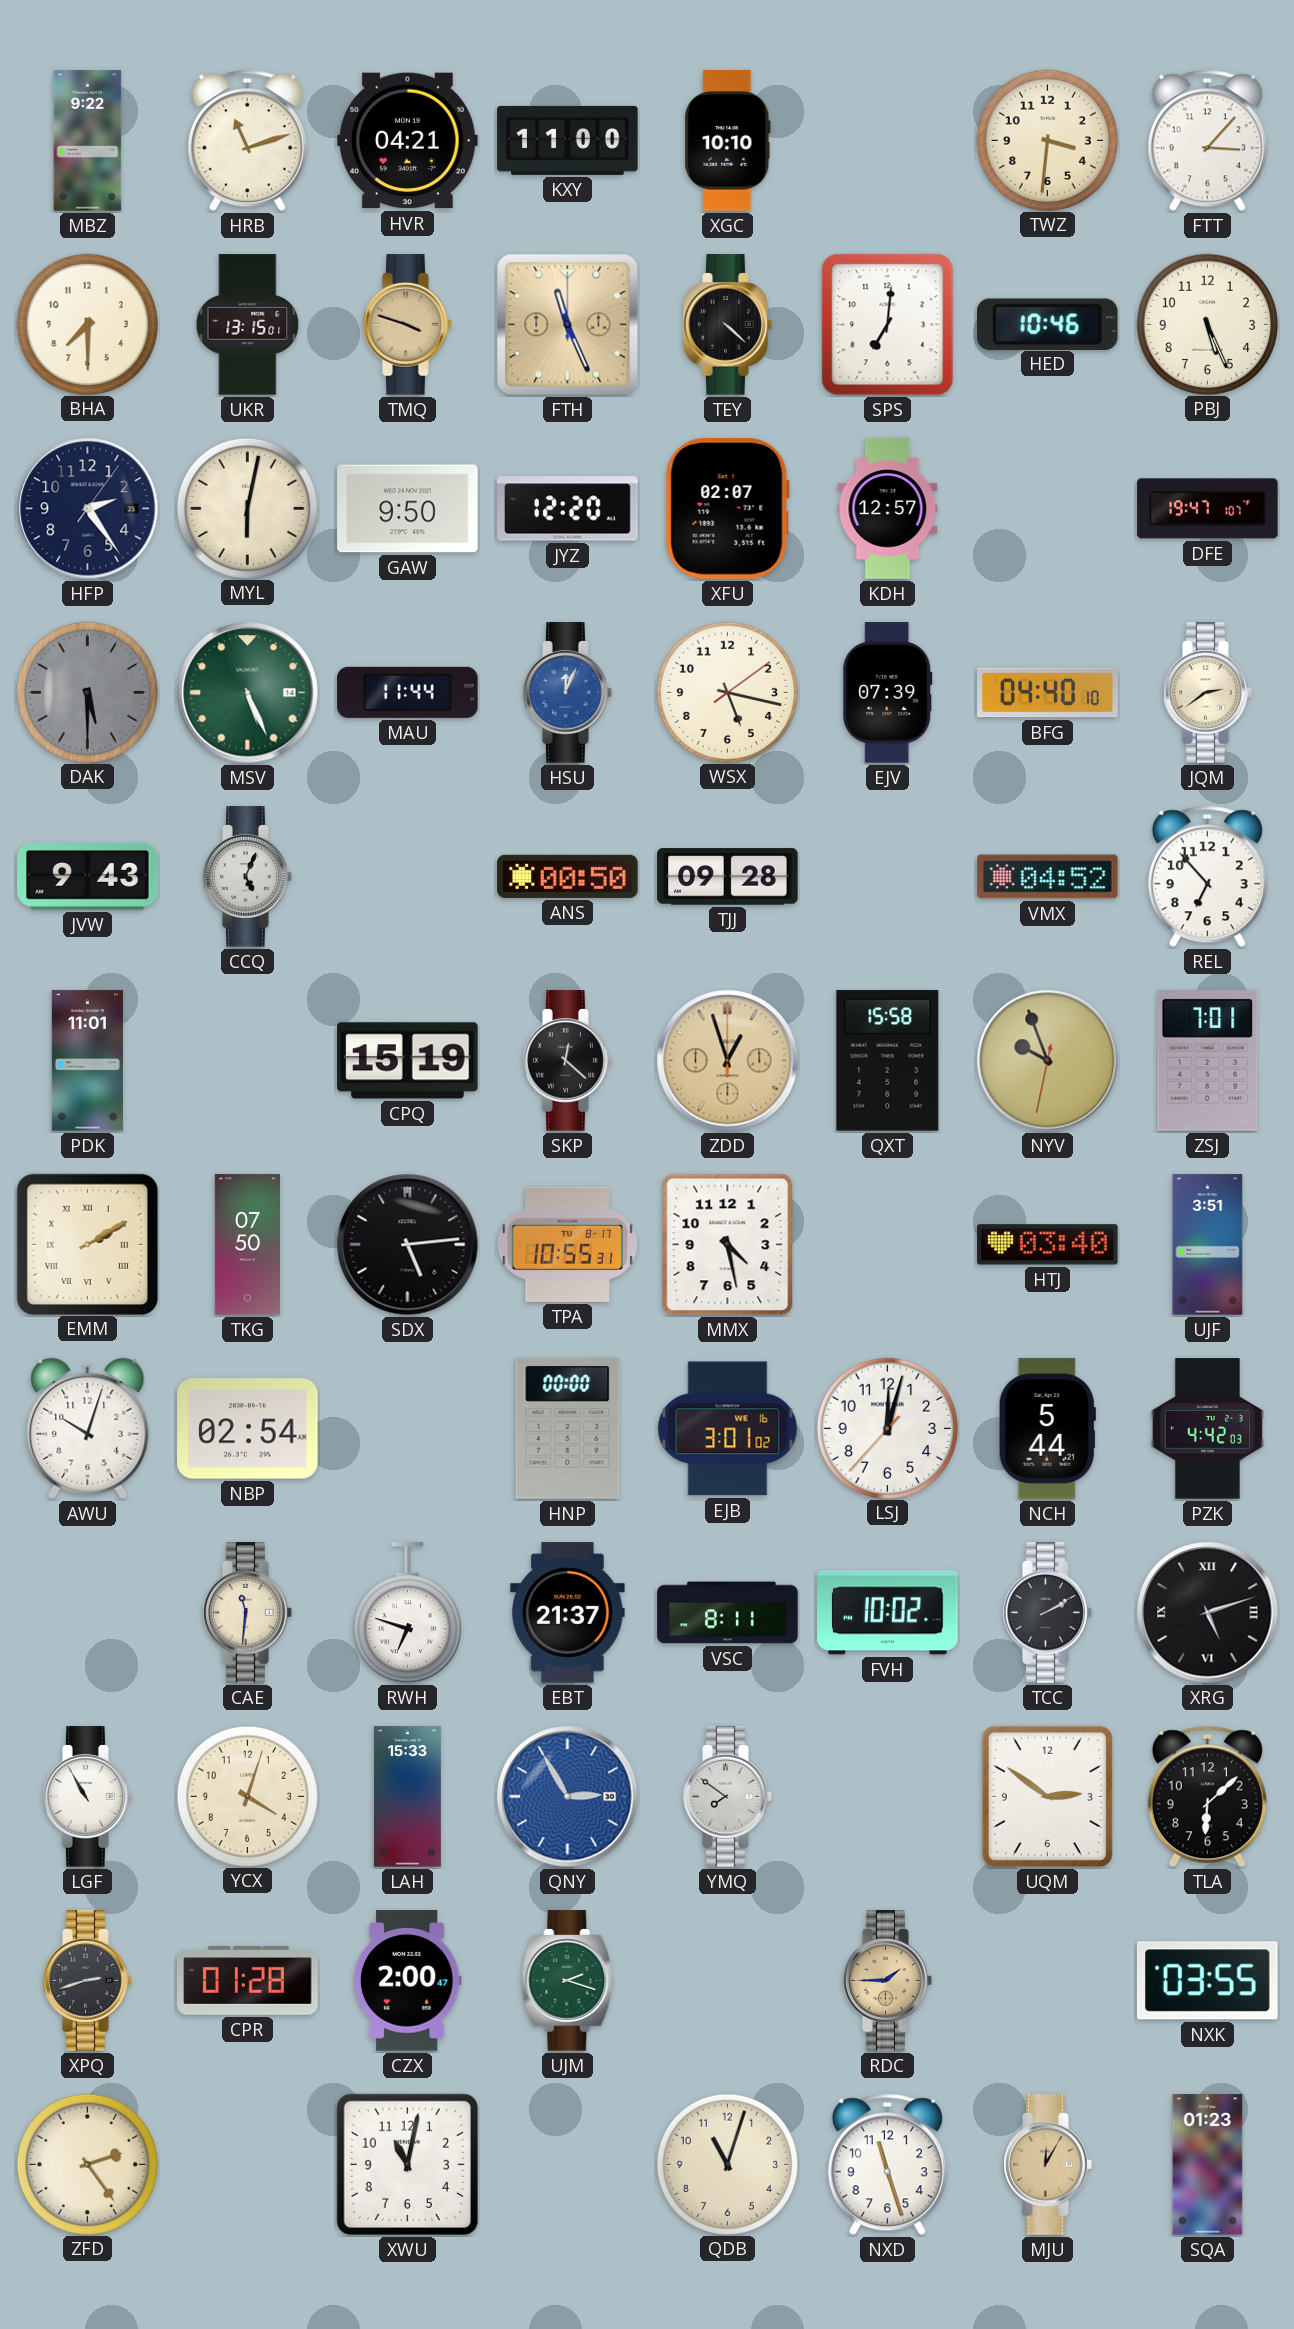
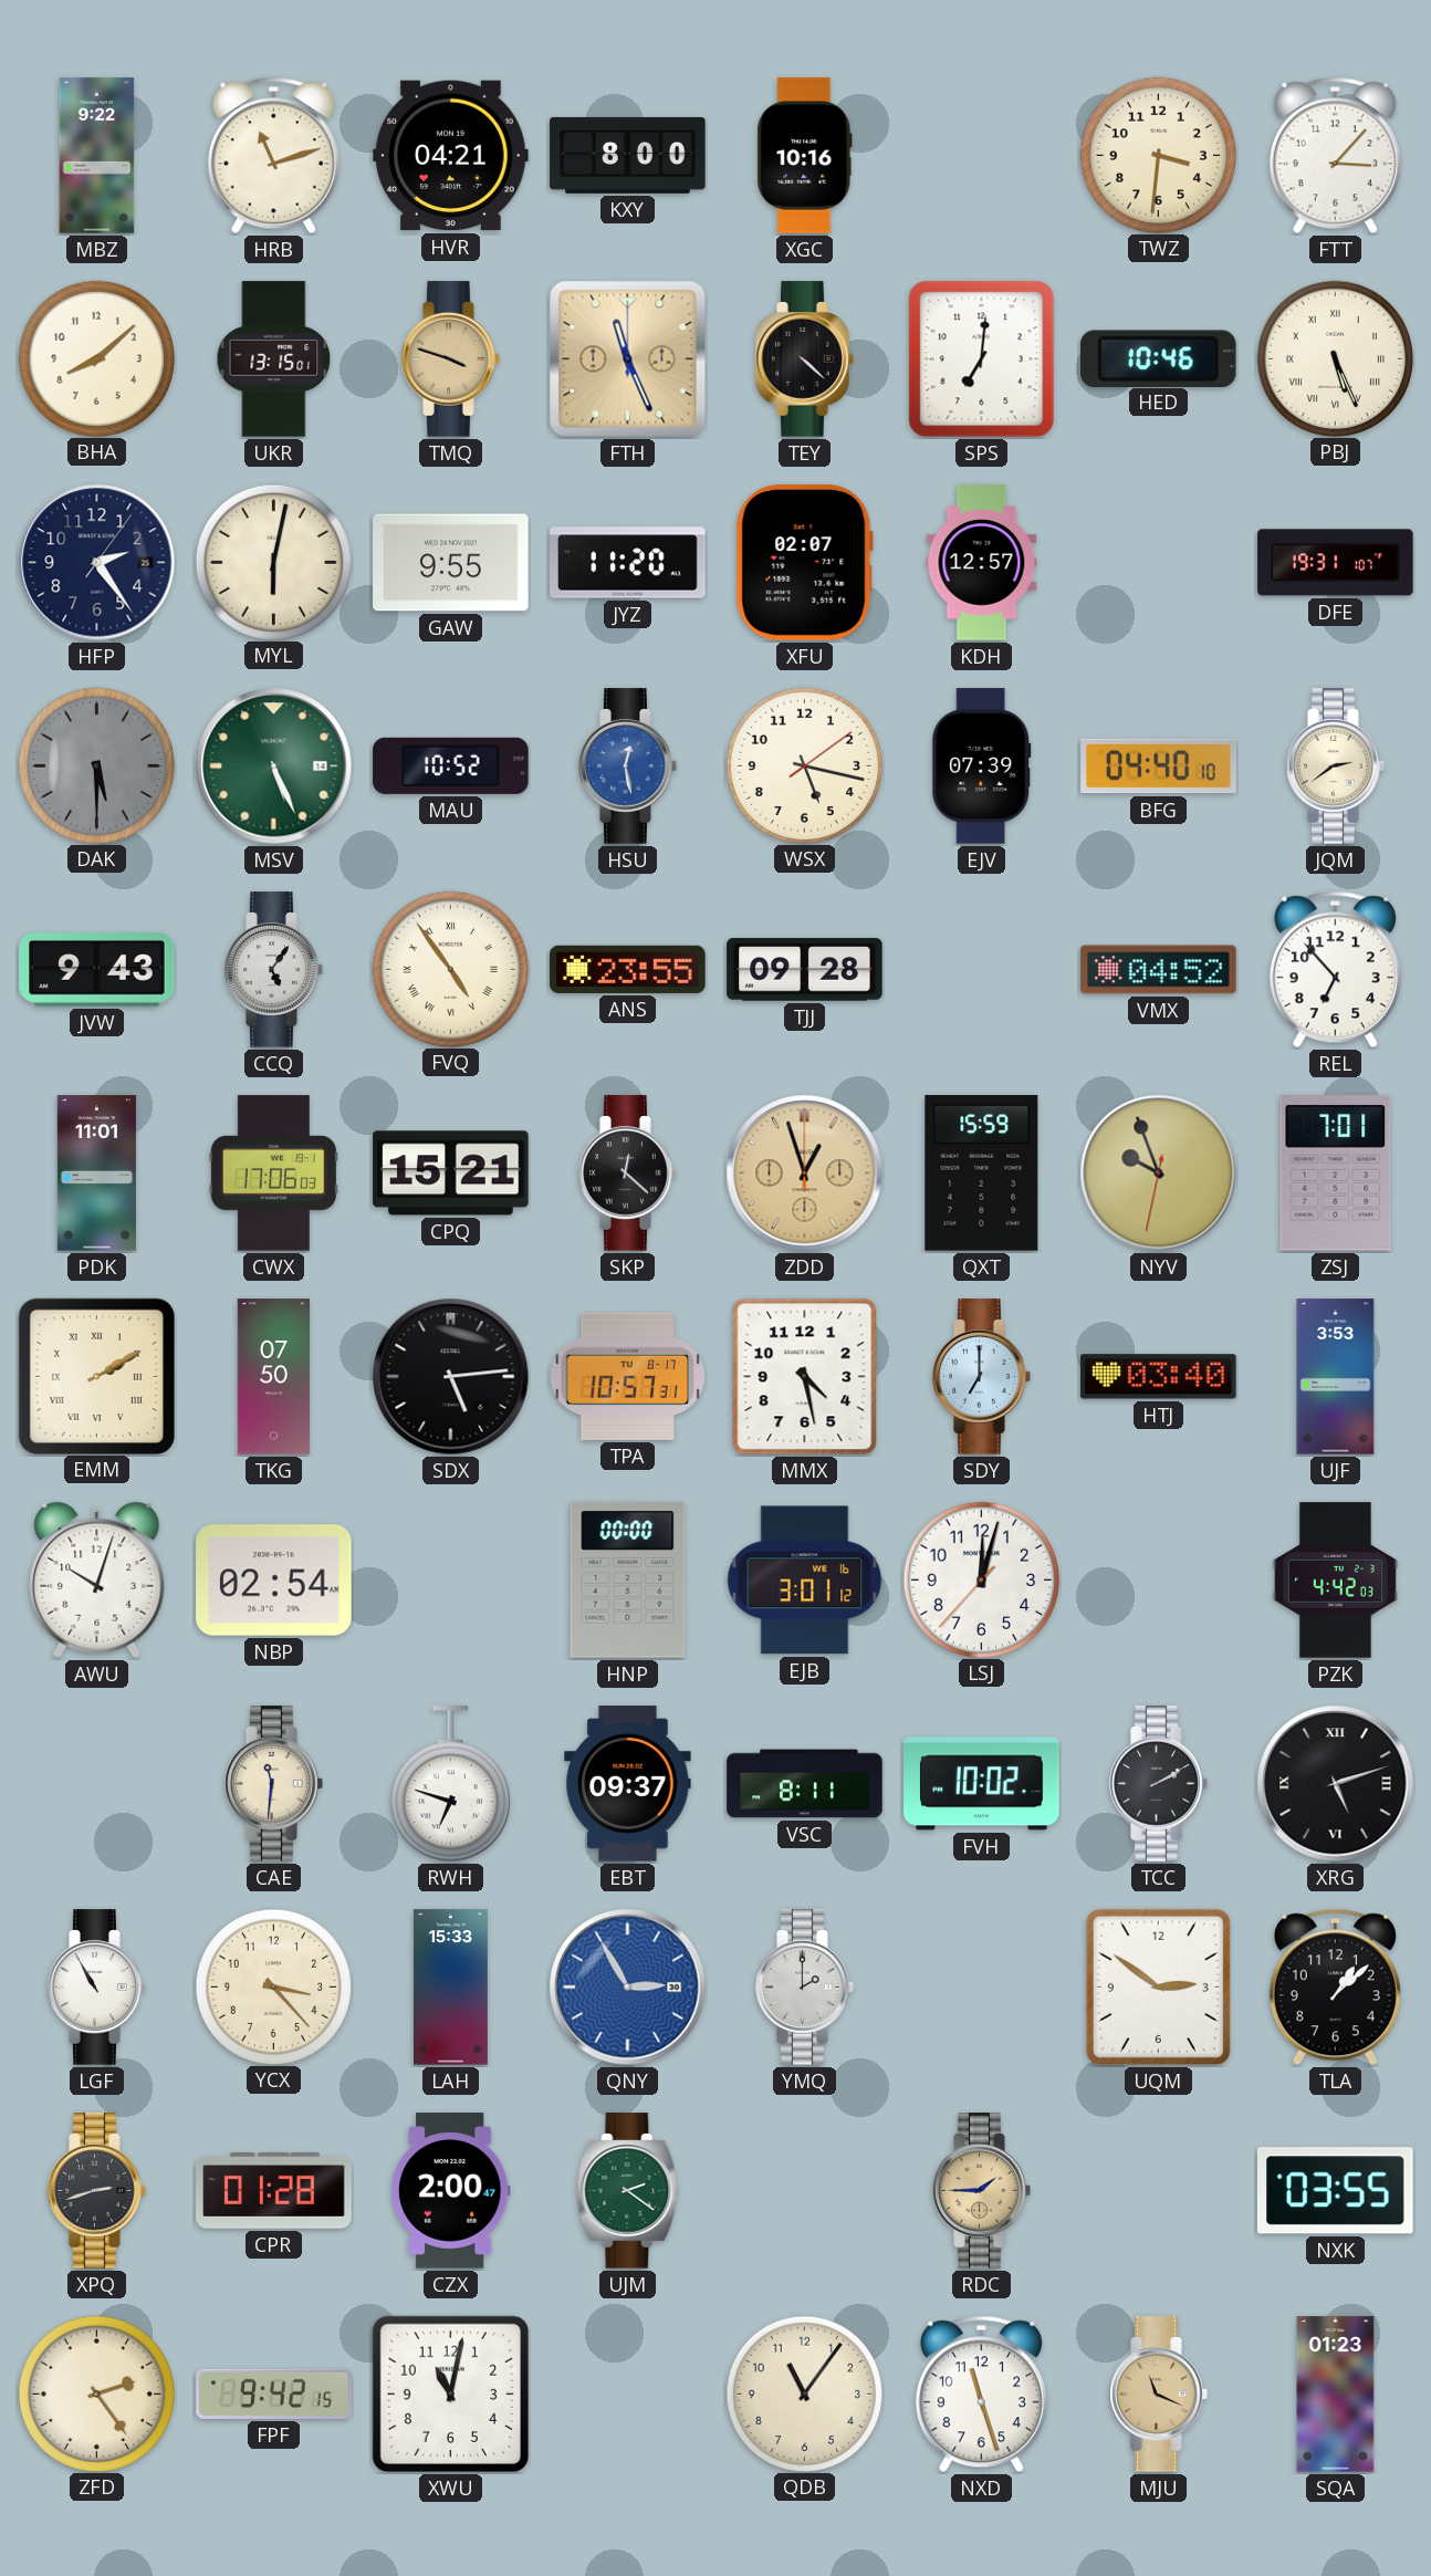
KXY: 11:00 -> 8:00
XGC: 10:10 -> 10:16
BHA: 7:30 -> 8:08
PBJ numerals: Arabic -> Roman
GAW: 9:50 -> 9:55
JYZ: 12:20 -> 11:20
DFE: 19:47 -> 19:31
MAU: 11:44 -> 10:52
HSU: 12:04 -> 12:28
CCQ: 5:04 -> 5:06
FVQ: none -> 4:54
ANS: 00:50 -> 23:55
CWX: none -> 17:06
CPQ: 15:19 -> 15:21
QXT: 15:58 -> 15:59
TPA: 10:55 -> 10:57
SDY: none -> 7:00
UJF: 3:51 -> 3:53
EJB: 3:01:02 -> 3:01:12
NCH: 5:44 -> none
EBT: 21:37 -> 09:37
YCX: 4:03 -> 3:23
YMQ: 7:51 -> 2:00
TLA: 6:08 -> 1:08
UJM: 2:18 -> 2:21
FPF: none -> 9:42
QDB: 11:03 -> 11:06
MJU: 12:05 -> 11:19
